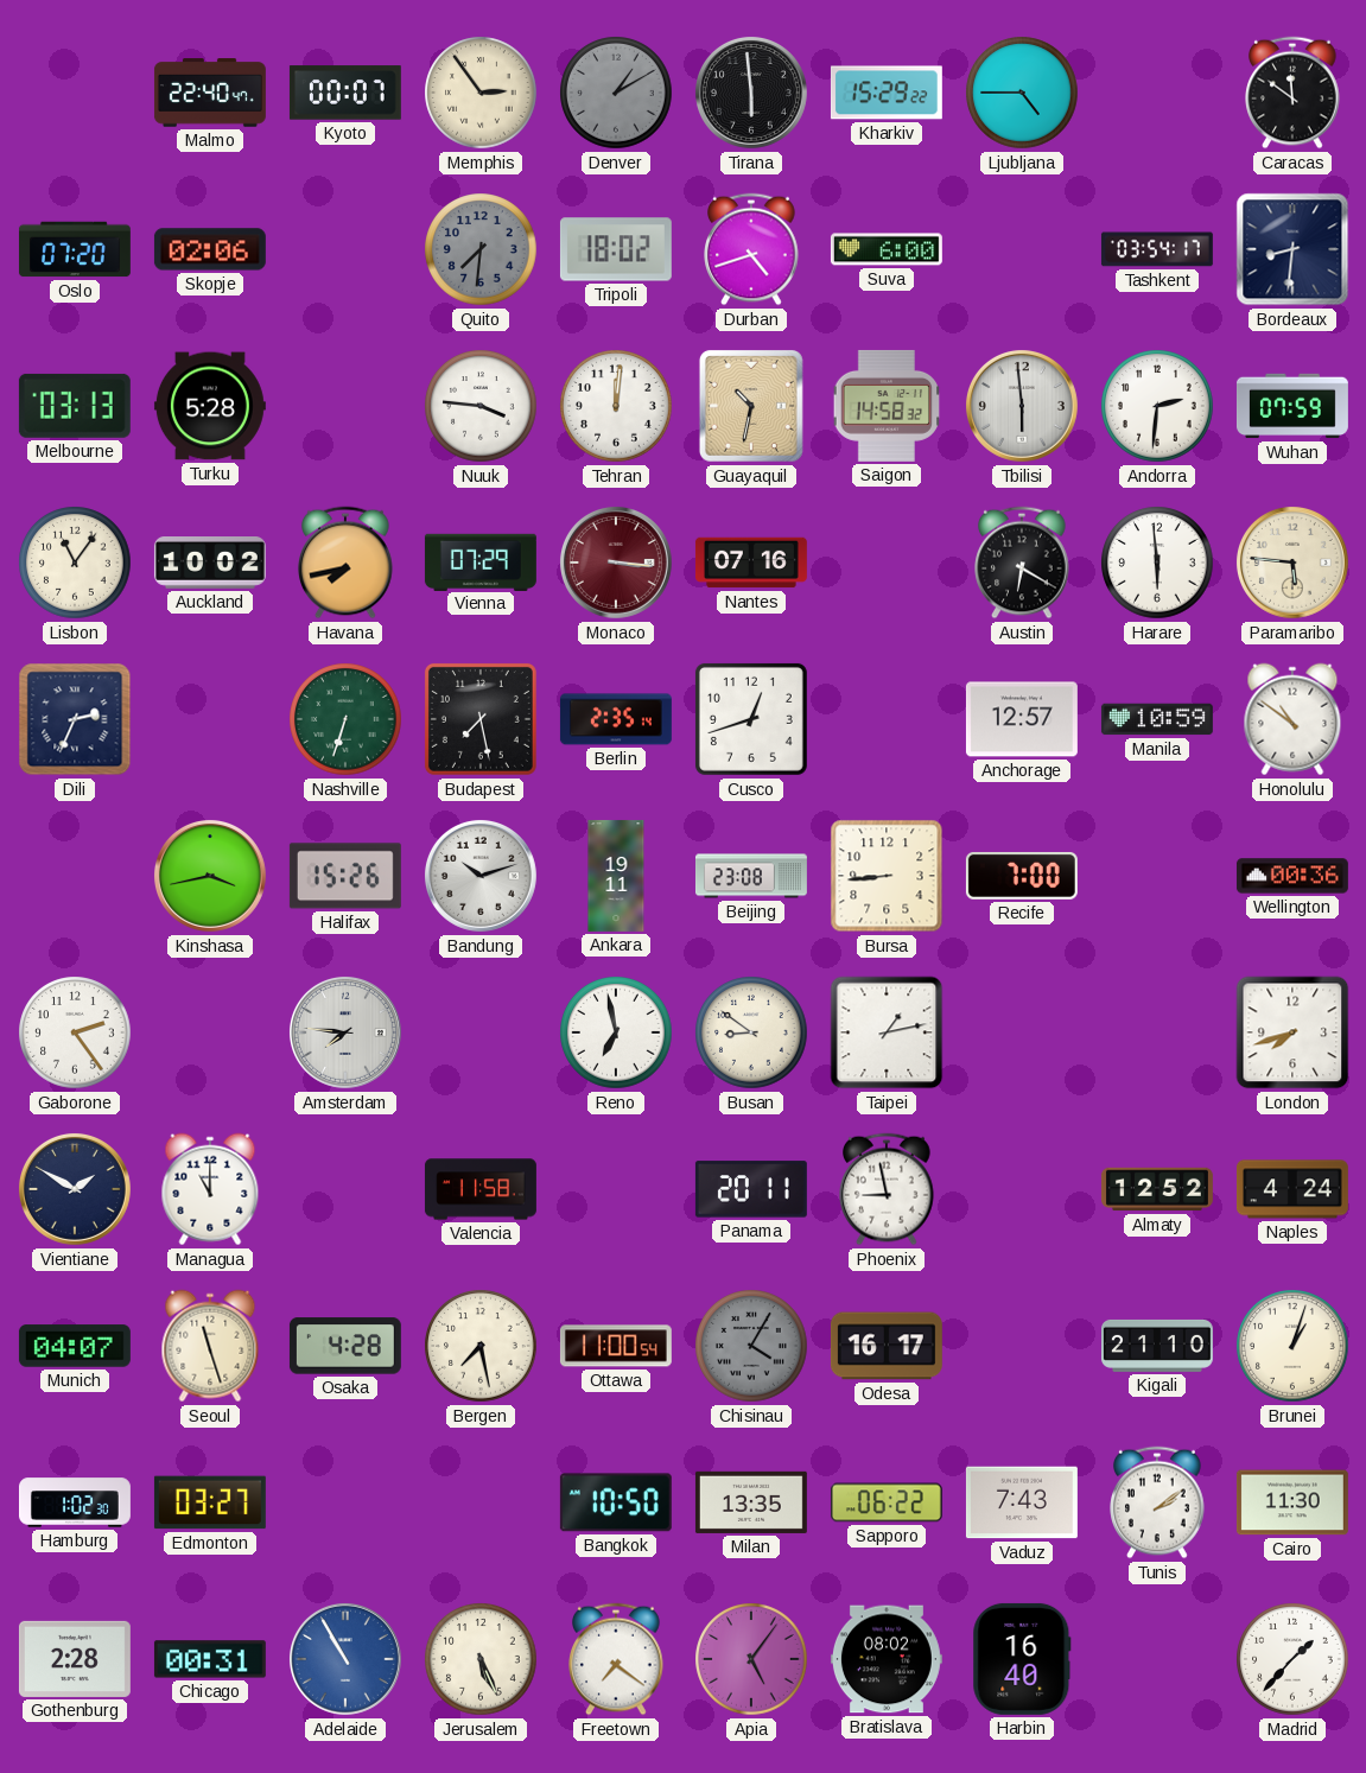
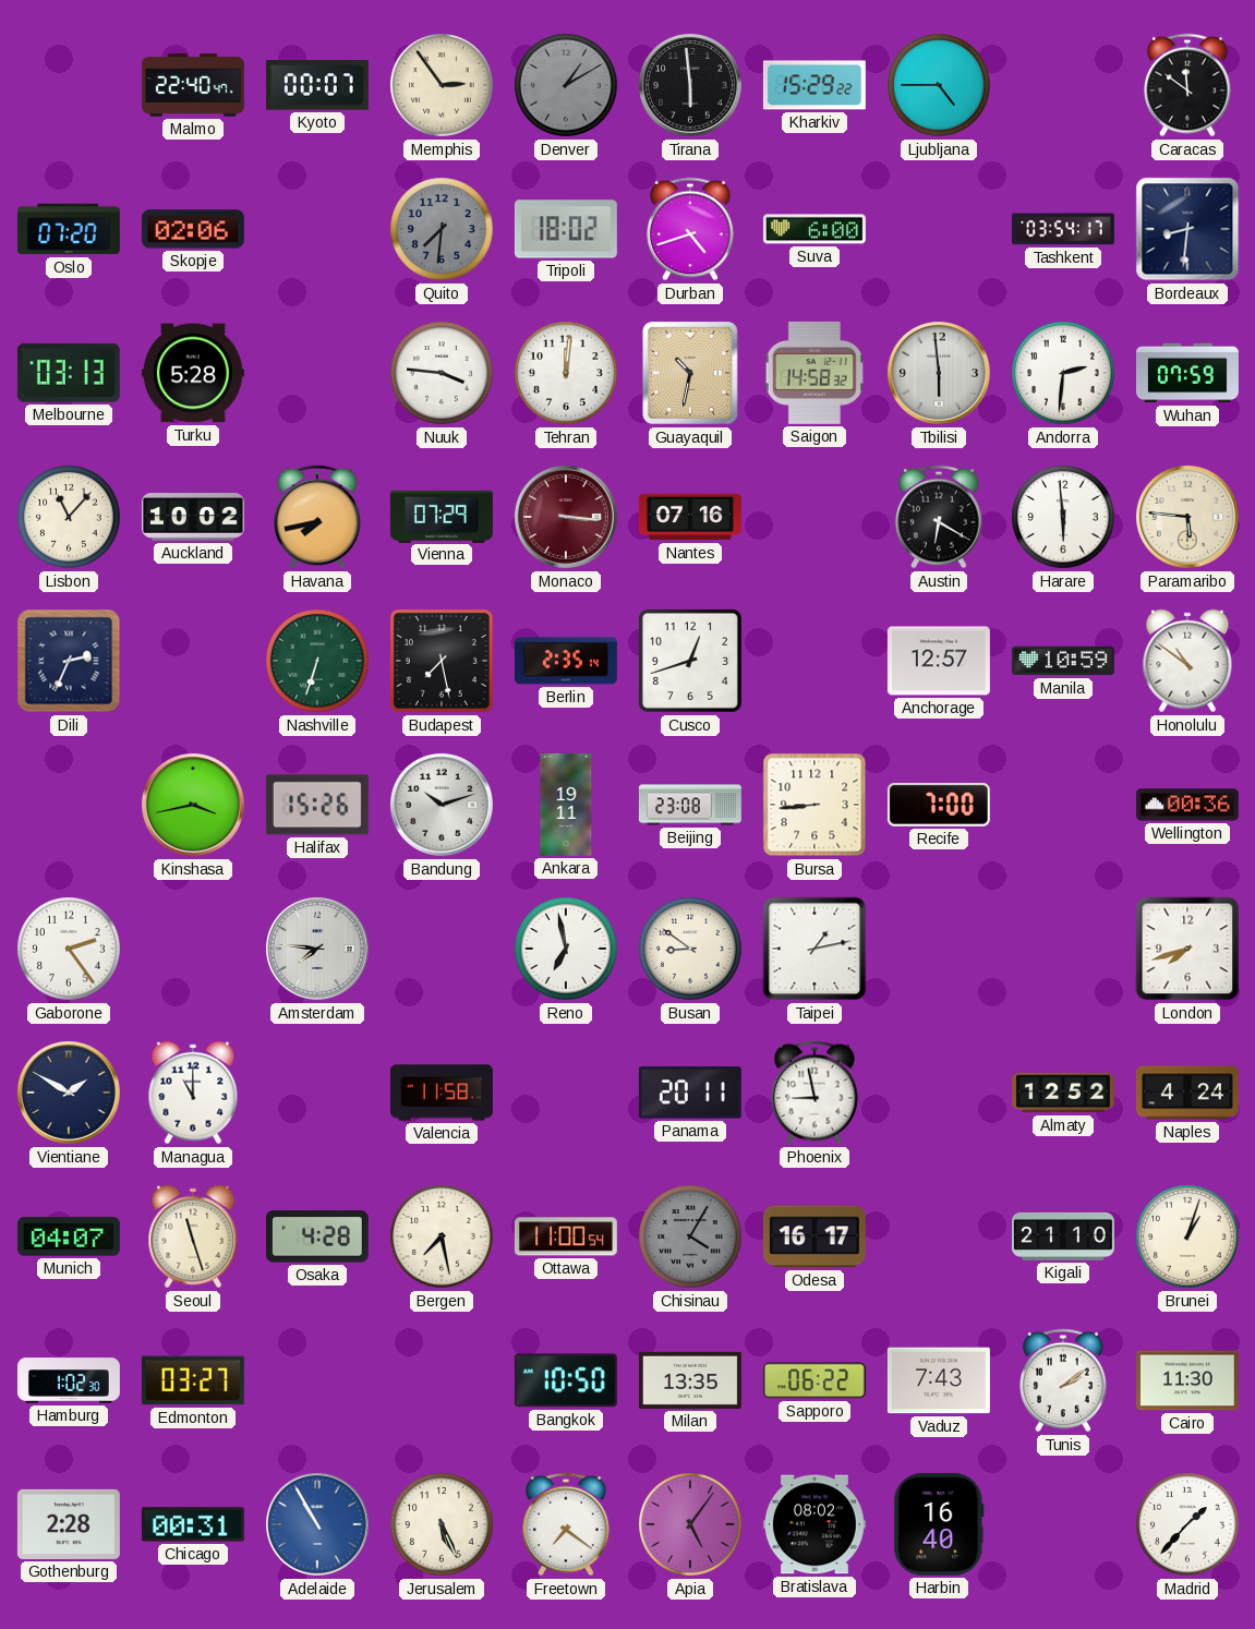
Lisbon: 11:06 -> 11:07
